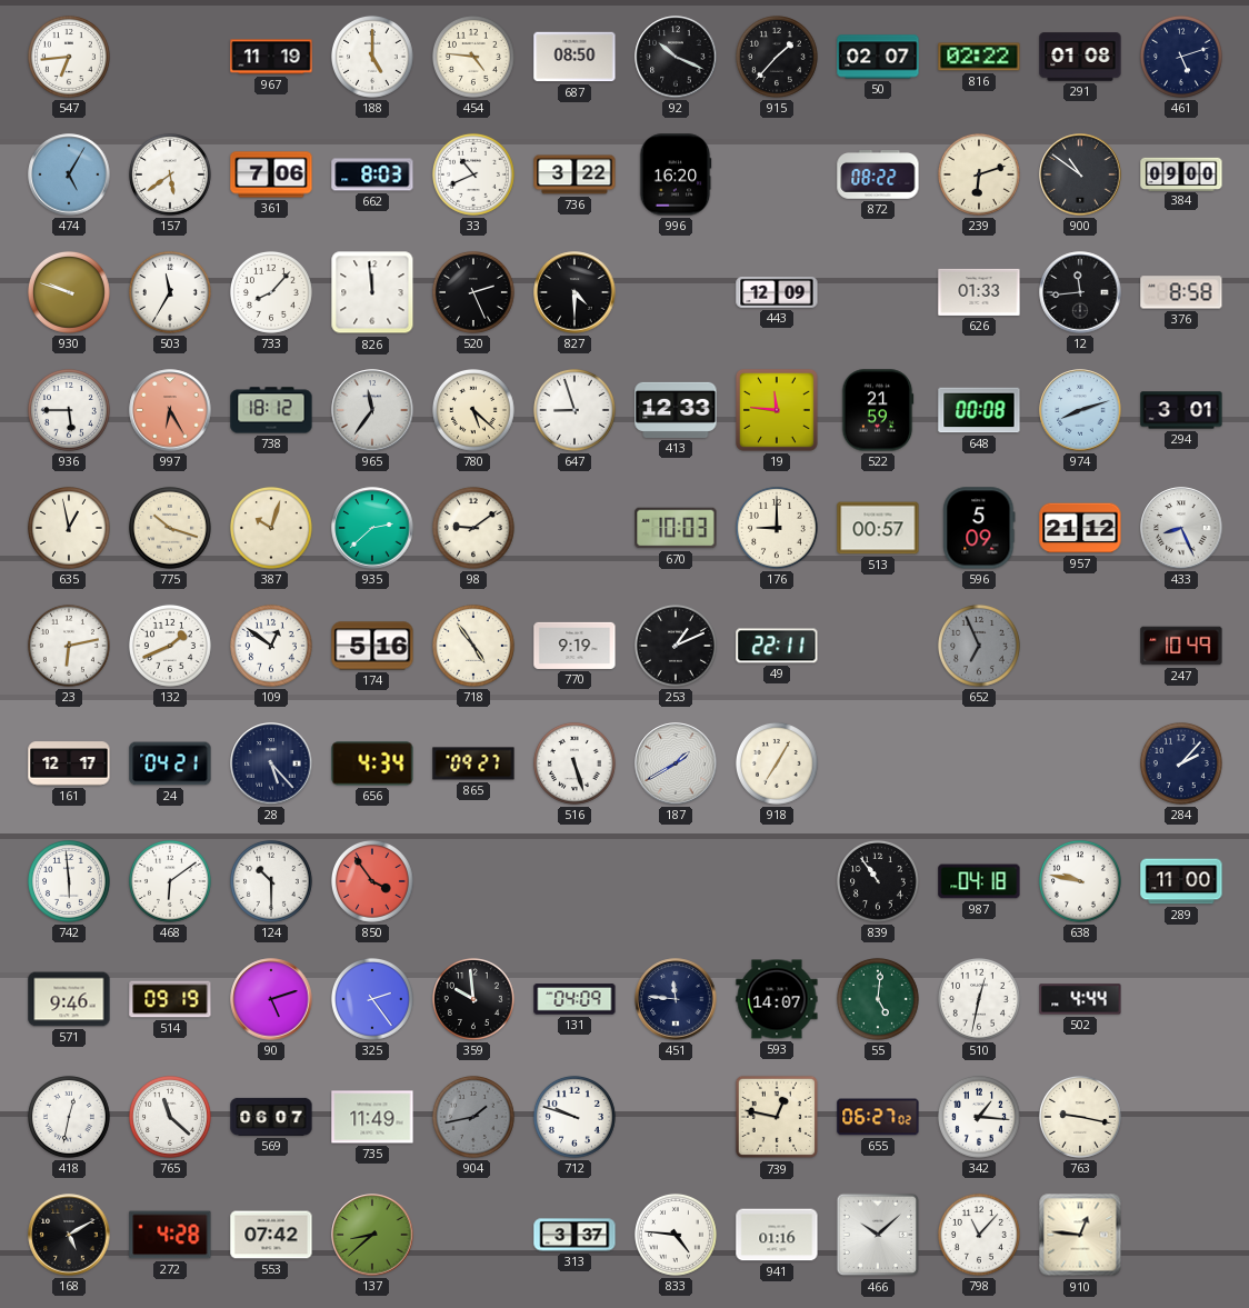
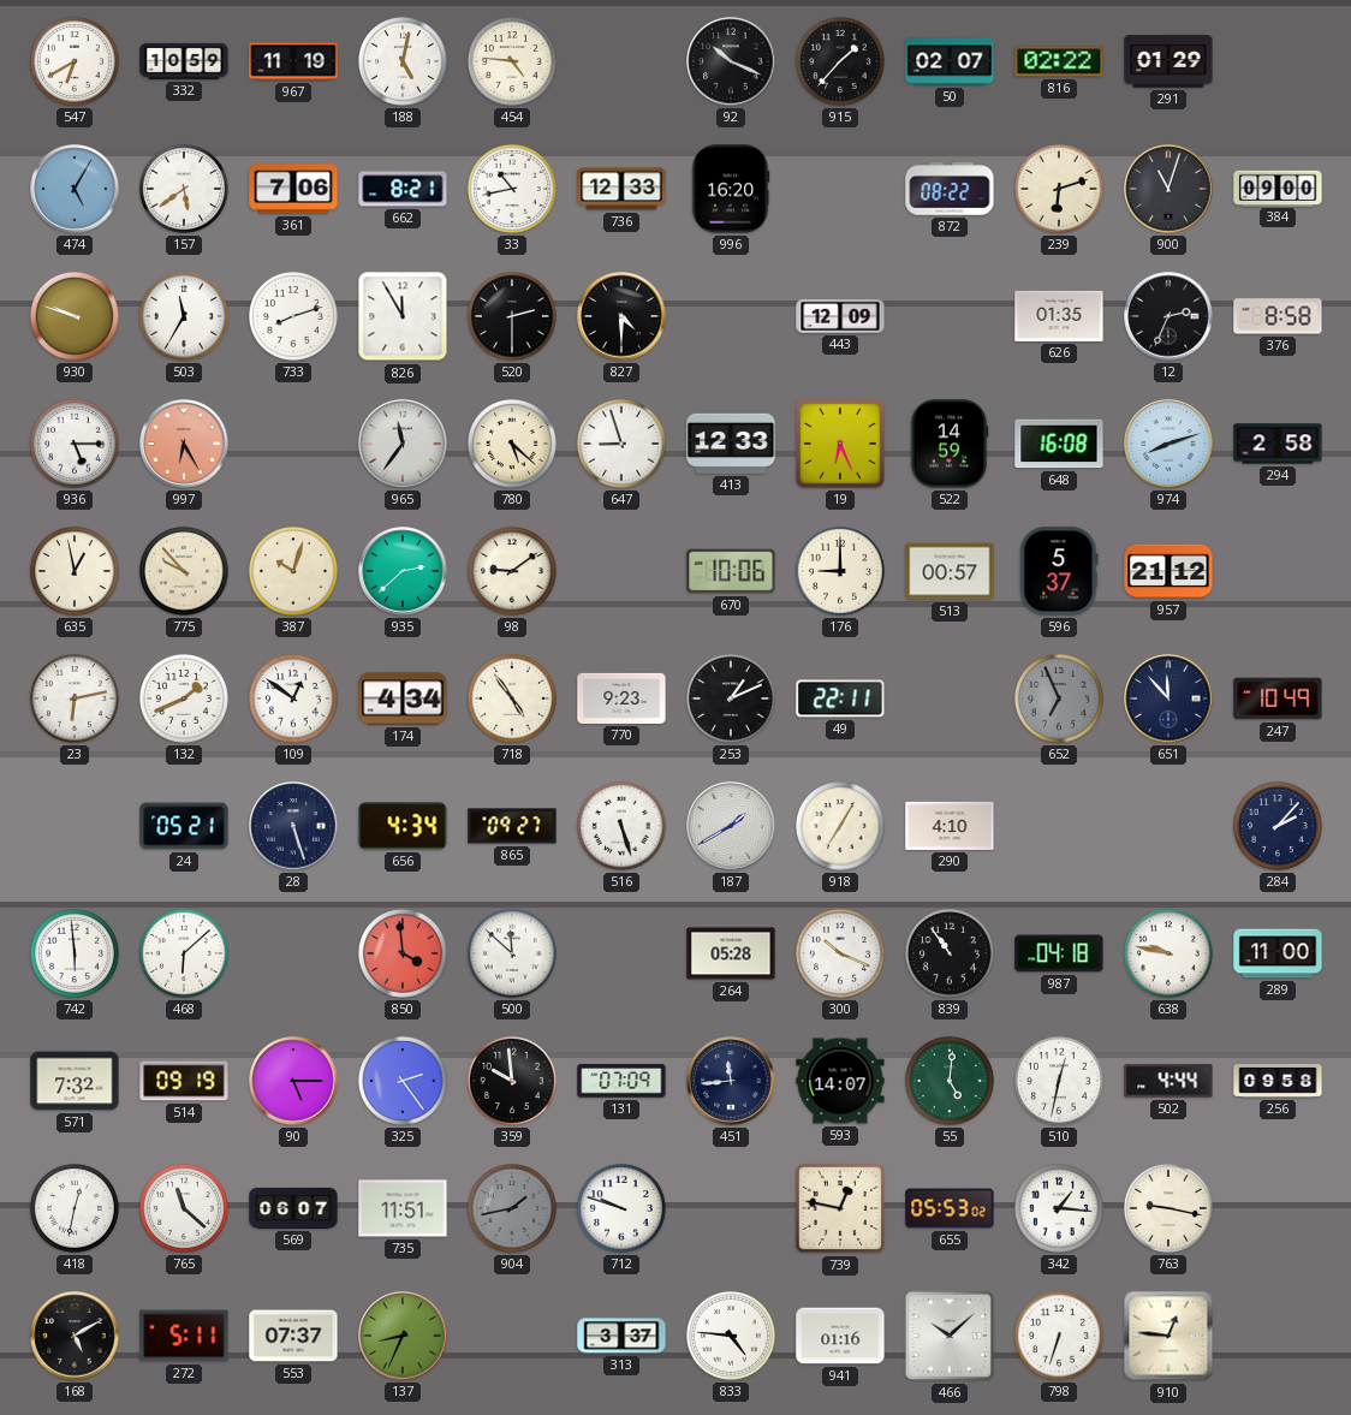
547: 6:44 -> 6:40
332: none -> 10:59
188: 5:00 -> 5:02
687: 08:50 -> none
291: 01:08 -> 01:29
461: 5:12 -> none
662: 8:03 -> 8:21
33: 10:41 -> 10:43
736: 3:22 -> 12:33
900: 10:51 -> 11:03
733: 8:07 -> 8:12
826: 11:59 -> 11:55
520: 2:26 -> 2:30
626: 01:33 -> 01:35
12: 11:44 -> 2:34
936: 5:45 -> 5:15
738: 18:12 -> none
19: 11:46 -> 6:26
522: 21:59 -> 14:59
648: 00:08 -> 16:08
294: 3:01 -> 2:58
775: 10:18 -> 9:53
670: 10:03 -> 10:06
596: 5:09 -> 5:37
433: 8:26 -> none
174: 5:16 -> 4:34
770: 9:19 -> 9:23
651: none -> 11:53
161: 12:17 -> none
24: 04:21 -> 05:21
28: 5:23 -> 5:27
290: none -> 4:10
468: 6:09 -> 6:08
124: 10:30 -> none
850: 3:54 -> 3:59
500: none -> 11:52
264: none -> 05:28
300: none -> 10:19
571: 9:46 -> 7:32
90: 5:12 -> 5:15
131: 04:09 -> 07:09
451: 11:46 -> 11:44
256: none -> 09:58
735: 11:49 -> 11:51
655: 06:27 -> 05:53
272: 4:28 -> 5:11
553: 07:42 -> 07:37
137: 8:38 -> 8:34
798: 11:07 -> 6:33
